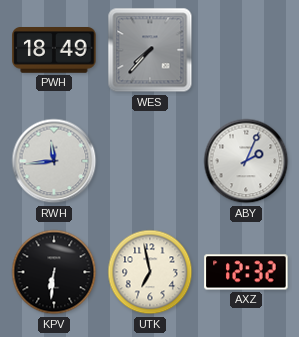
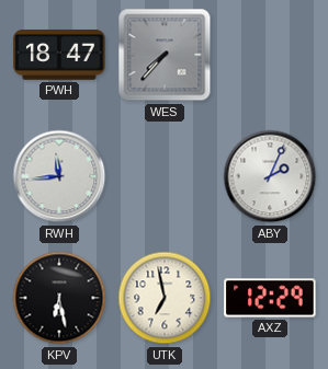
PWH: 18:49 -> 18:47
KPV: 6:31 -> 6:28
AXZ: 12:32 -> 12:29
